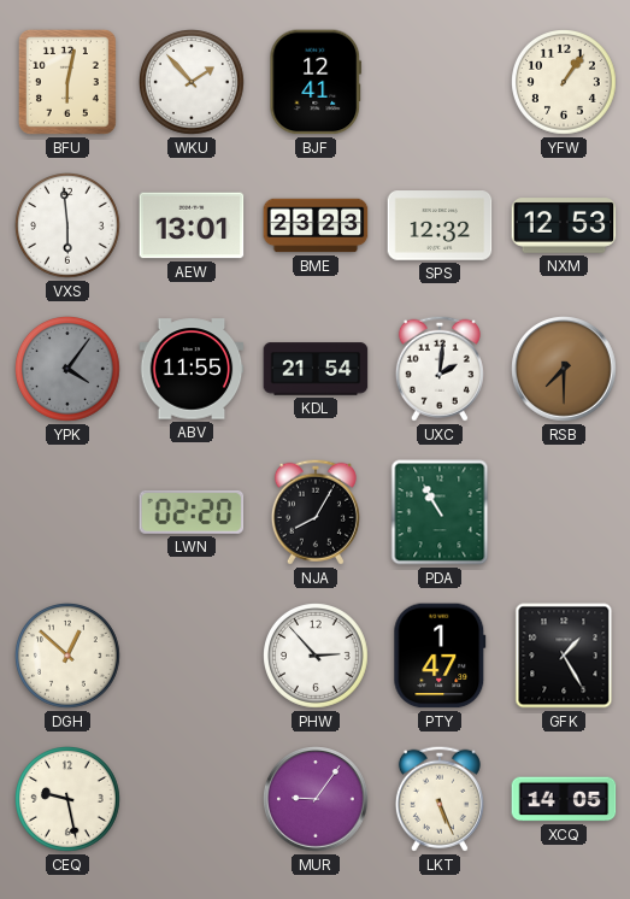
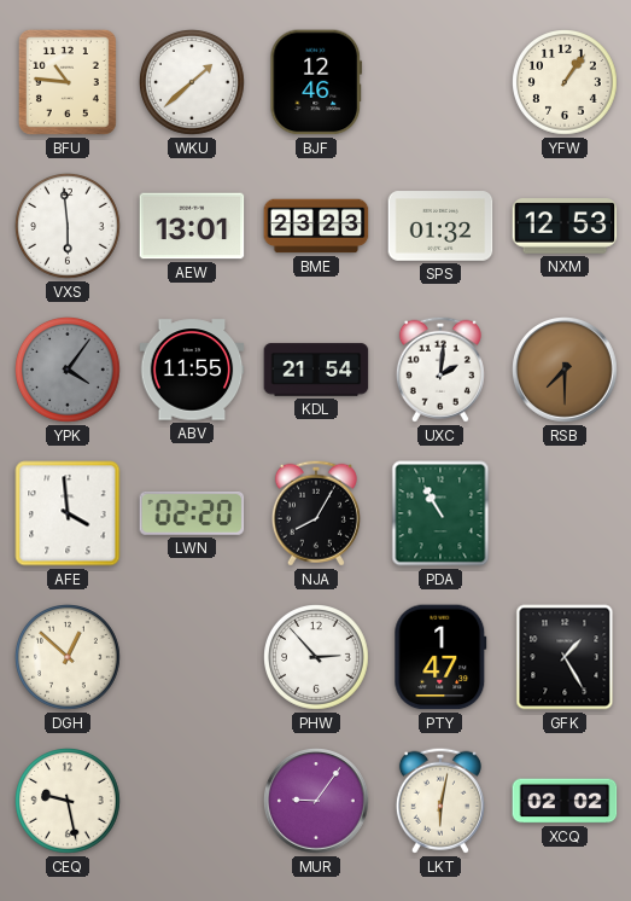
BFU: 6:02 -> 10:46
WKU: 1:53 -> 1:38
BJF: 12:41 -> 12:46
SPS: 12:32 -> 01:32
AFE: none -> 3:59
LKT: 5:26 -> 6:02
XCQ: 14:05 -> 02:02
